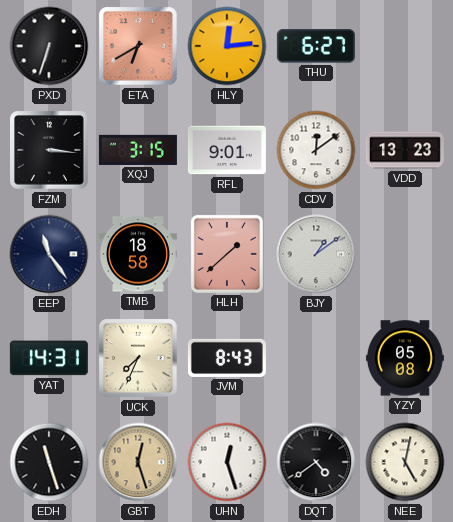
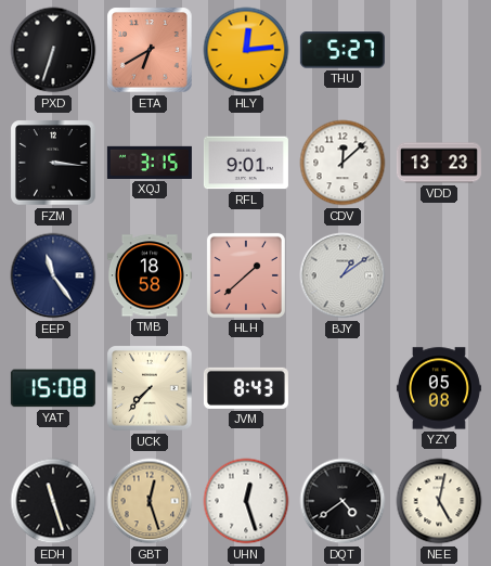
THU: 6:27 -> 5:27
CDV: 12:09 -> 12:08
YAT: 14:31 -> 15:08
UCK: 7:34 -> 7:37
